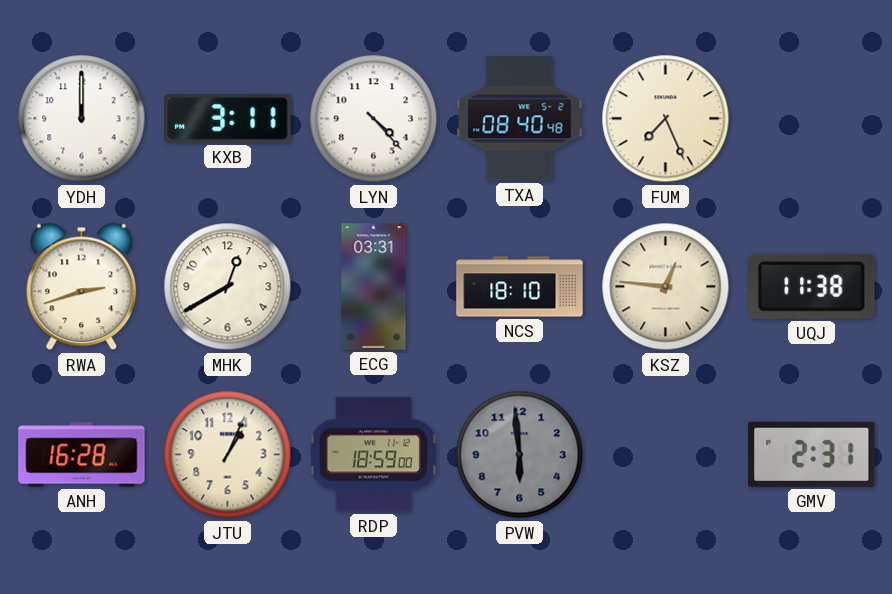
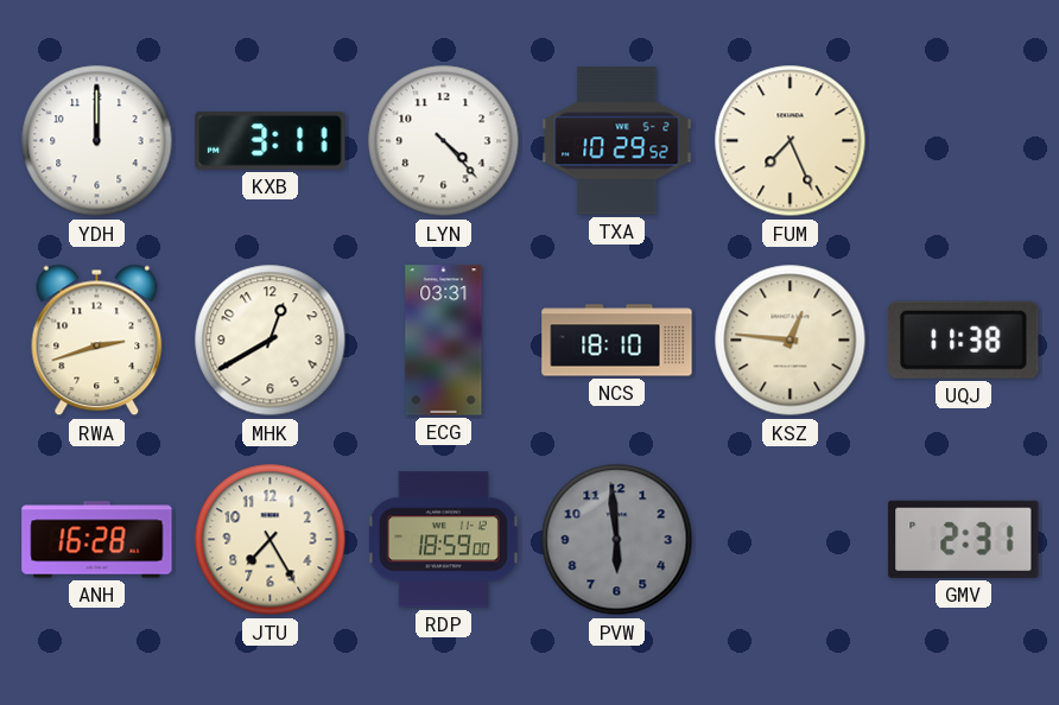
TXA: 08:40 -> 10:29
JTU: 1:04 -> 7:25
